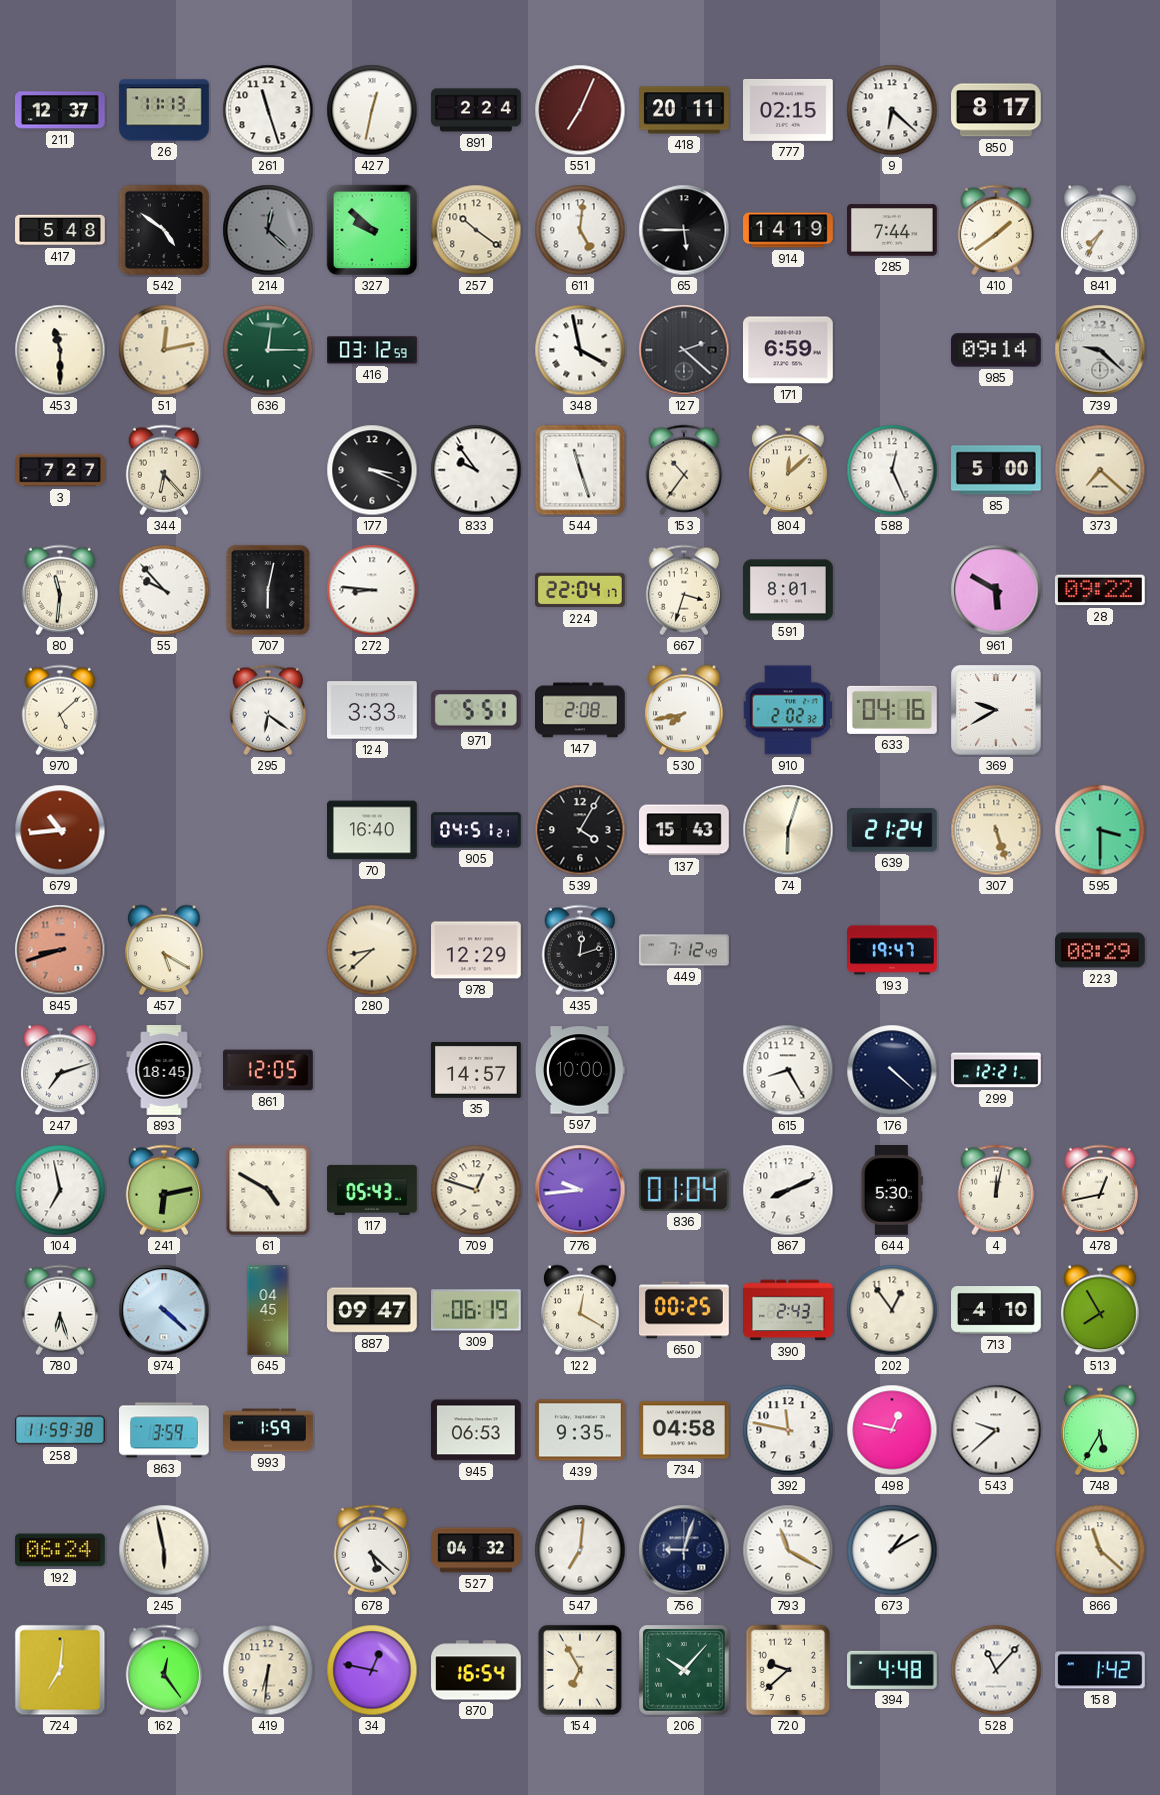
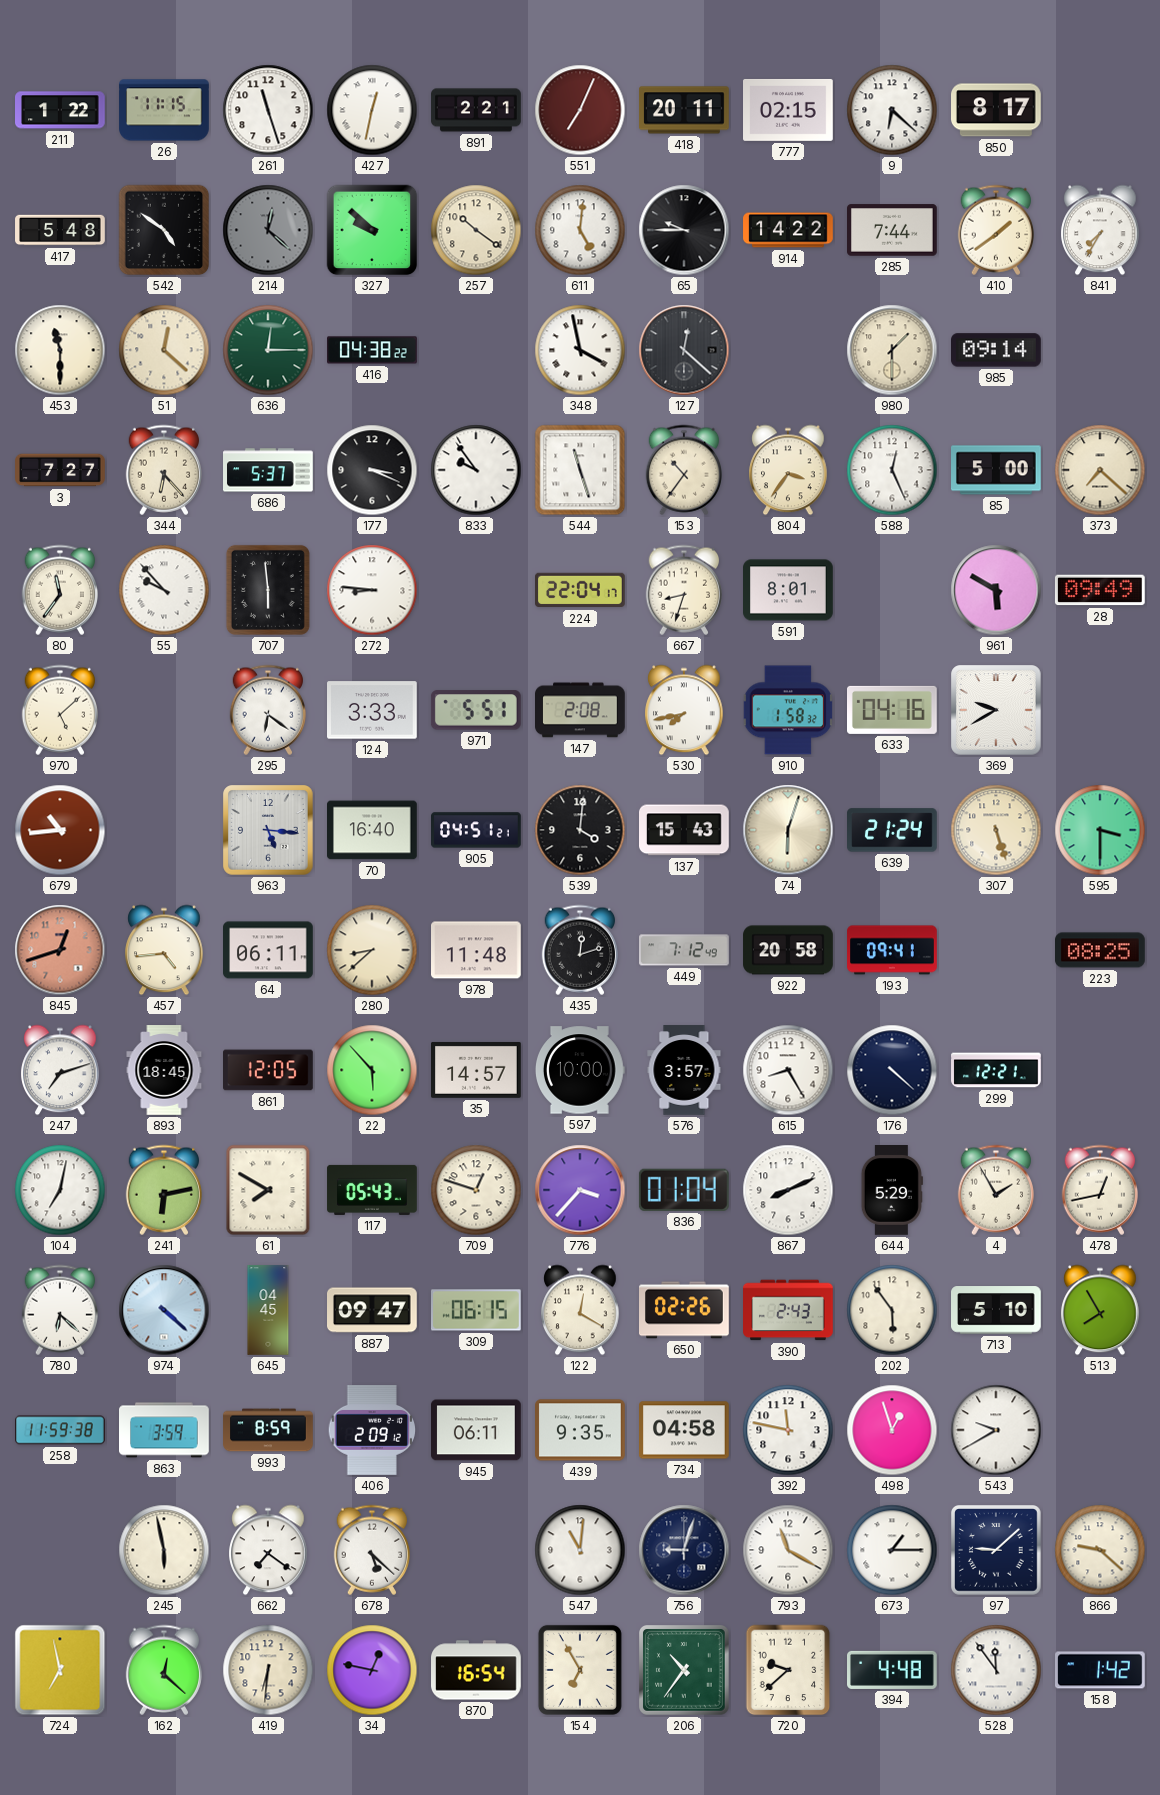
211: 12:37 -> 1:22
26: 11:13 -> 11:15
891: 2:24 -> 2:21
65: 5:45 -> 9:45
914: 14:19 -> 14:22
51: 12:13 -> 12:22
416: 03:12 -> 04:38
127: 2:22 -> 12:22
171: 6:59 -> none
980: none -> 1:30
739: 9:22 -> none
686: none -> 5:37
804: 12:08 -> 3:36
80: 11:31 -> 11:36
707: 6:02 -> 5:59
667: 3:33 -> 8:33
28: 09:22 -> 09:49
910: 2:02 -> 1:58
963: none -> 5:16
539: 4:05 -> 4:01
845: 8:42 -> 12:42
457: 5:20 -> 4:44
64: none -> 06:11
978: 12:29 -> 11:48
922: none -> 20:58
193: 19:47 -> 09:41
223: 08:29 -> 08:25
22: none -> 5:53
576: none -> 3:57
104: 6:58 -> 7:02
61: 4:50 -> 7:50
776: 9:44 -> 3:37
644: 5:30 -> 5:29
4: 12:02 -> 1:55
780: 6:27 -> 6:22
309: 06:19 -> 06:15
650: 00:25 -> 02:26
202: 12:54 -> 5:54
713: 4:10 -> 5:10
993: 1:59 -> 8:59
406: none -> 2:09
945: 06:53 -> 06:11
498: 12:47 -> 12:57
543: 9:38 -> 9:40
748: 5:35 -> none
192: 06:24 -> none
662: none -> 7:21
527: 04:32 -> none
547: 7:01 -> 11:01
673: 1:10 -> 1:15
97: none -> 9:08
866: 11:22 -> 9:22
724: 7:01 -> 6:58
162: 12:24 -> 12:22
206: 10:07 -> 10:36
528: 11:07 -> 11:54
